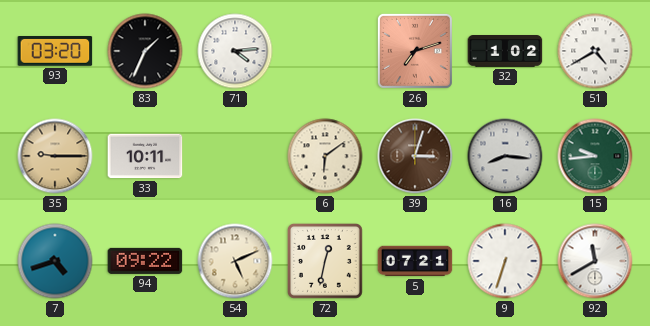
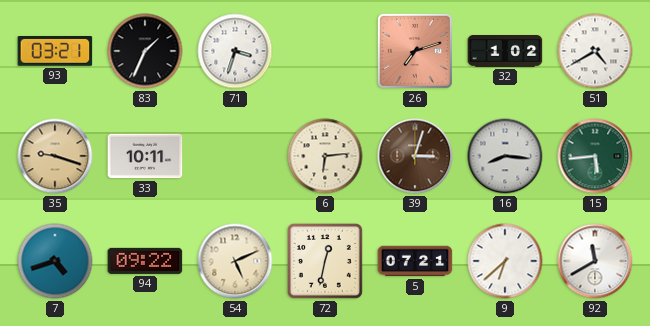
93: 03:20 -> 03:21
71: 4:14 -> 3:33
35: 9:15 -> 9:18
6: 6:09 -> 6:14
15: 9:44 -> 5:44
9: 6:33 -> 6:38
